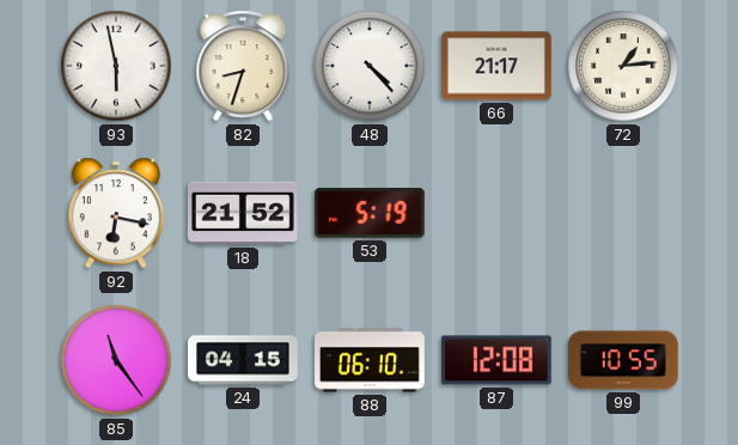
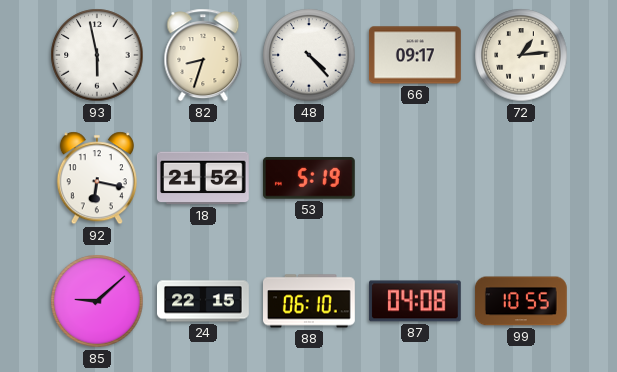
66: 21:17 -> 09:17
85: 11:24 -> 9:08
24: 04:15 -> 22:15
87: 12:08 -> 04:08
